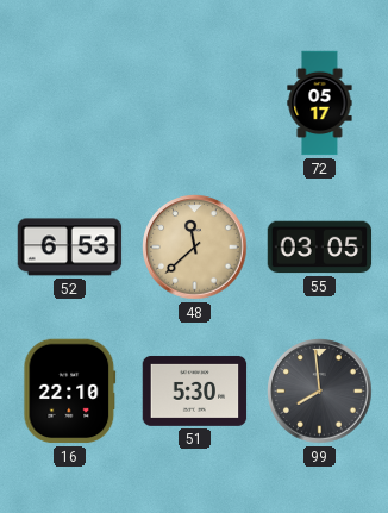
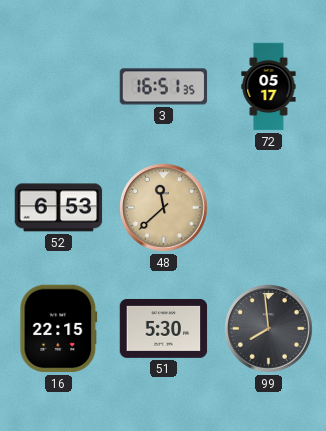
3: none -> 16:51
55: 03:05 -> none
16: 22:10 -> 22:15
